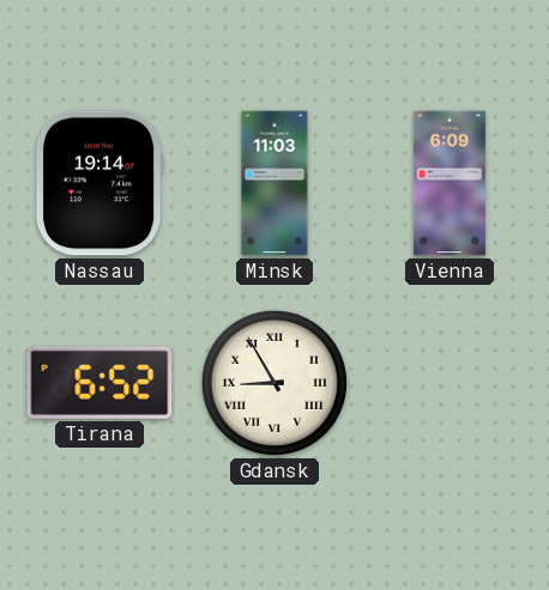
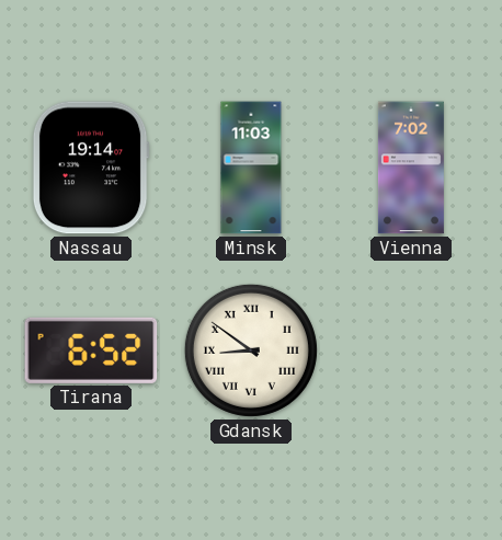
Vienna: 6:09 -> 7:02
Gdansk: 8:55 -> 8:51
